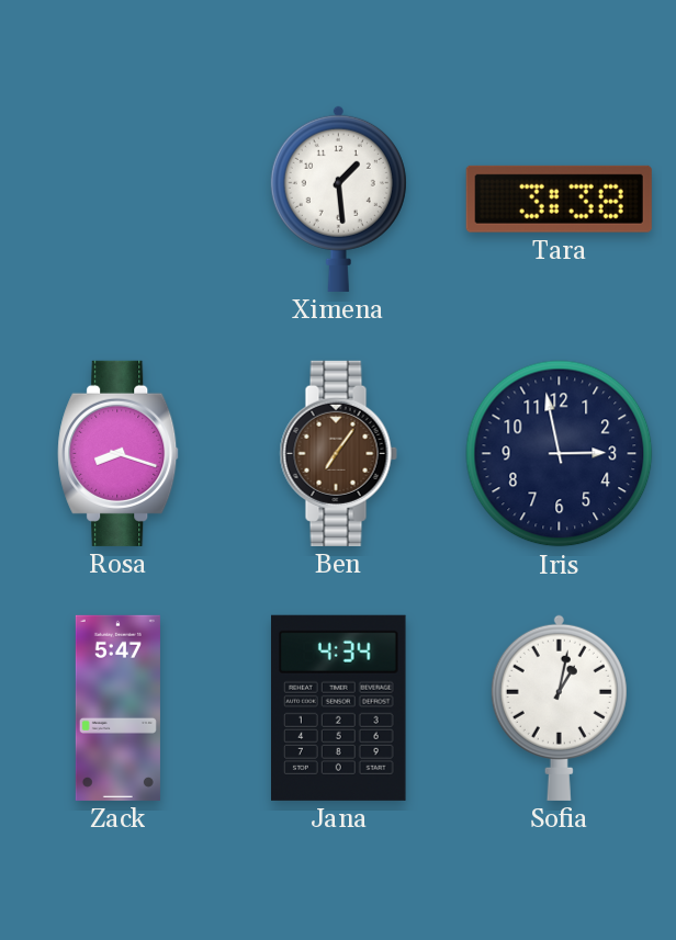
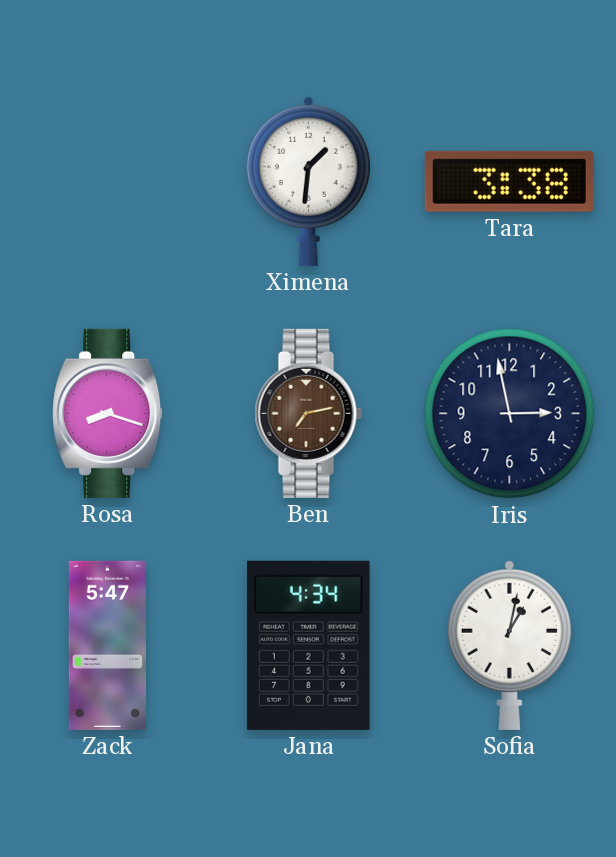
Ximena: 1:29 -> 1:31
Ben: 7:06 -> 7:13
